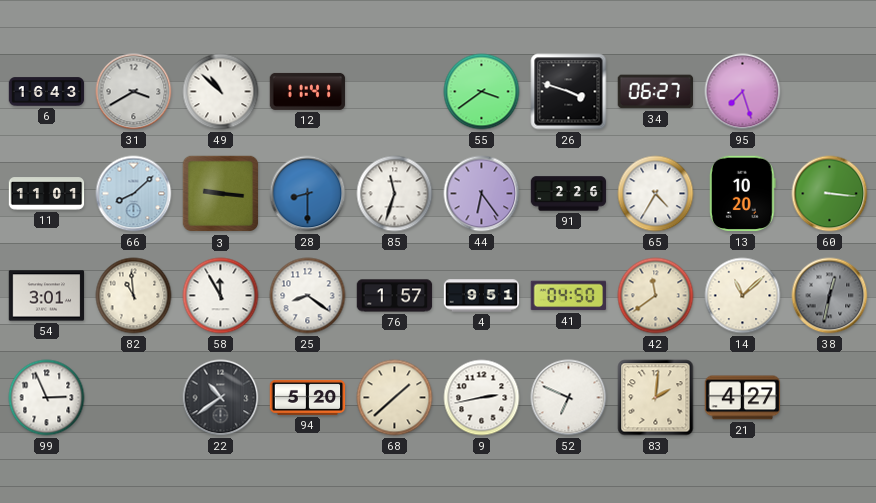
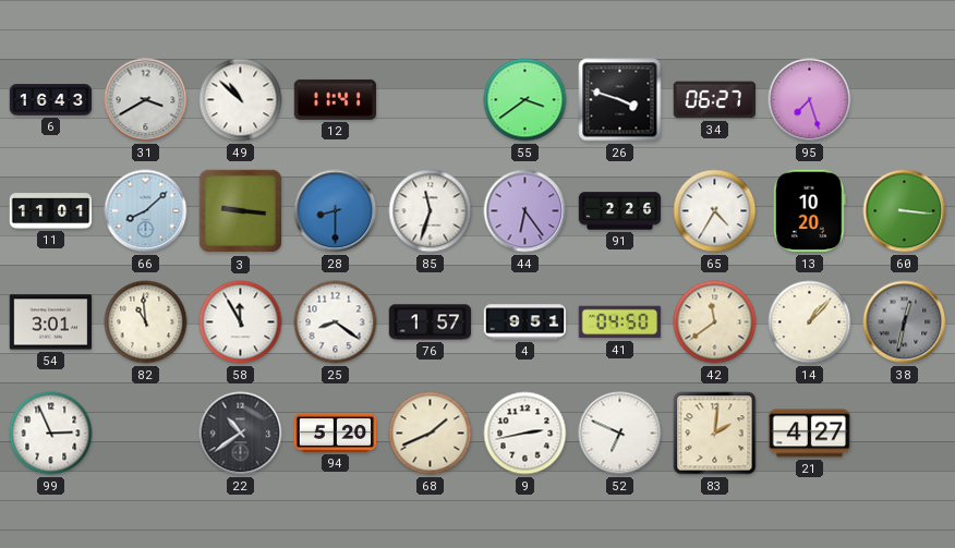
14: 11:08 -> 1:07
68: 1:38 -> 1:41
